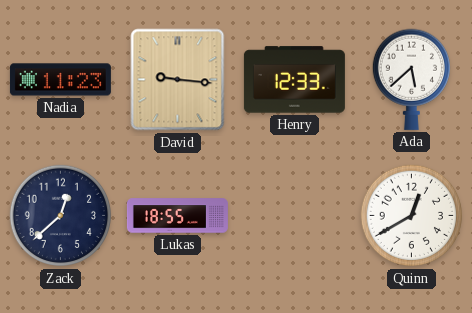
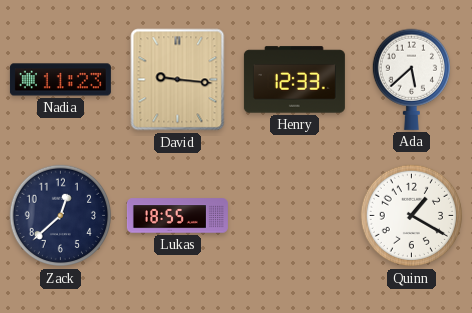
Quinn: 12:40 -> 1:20
